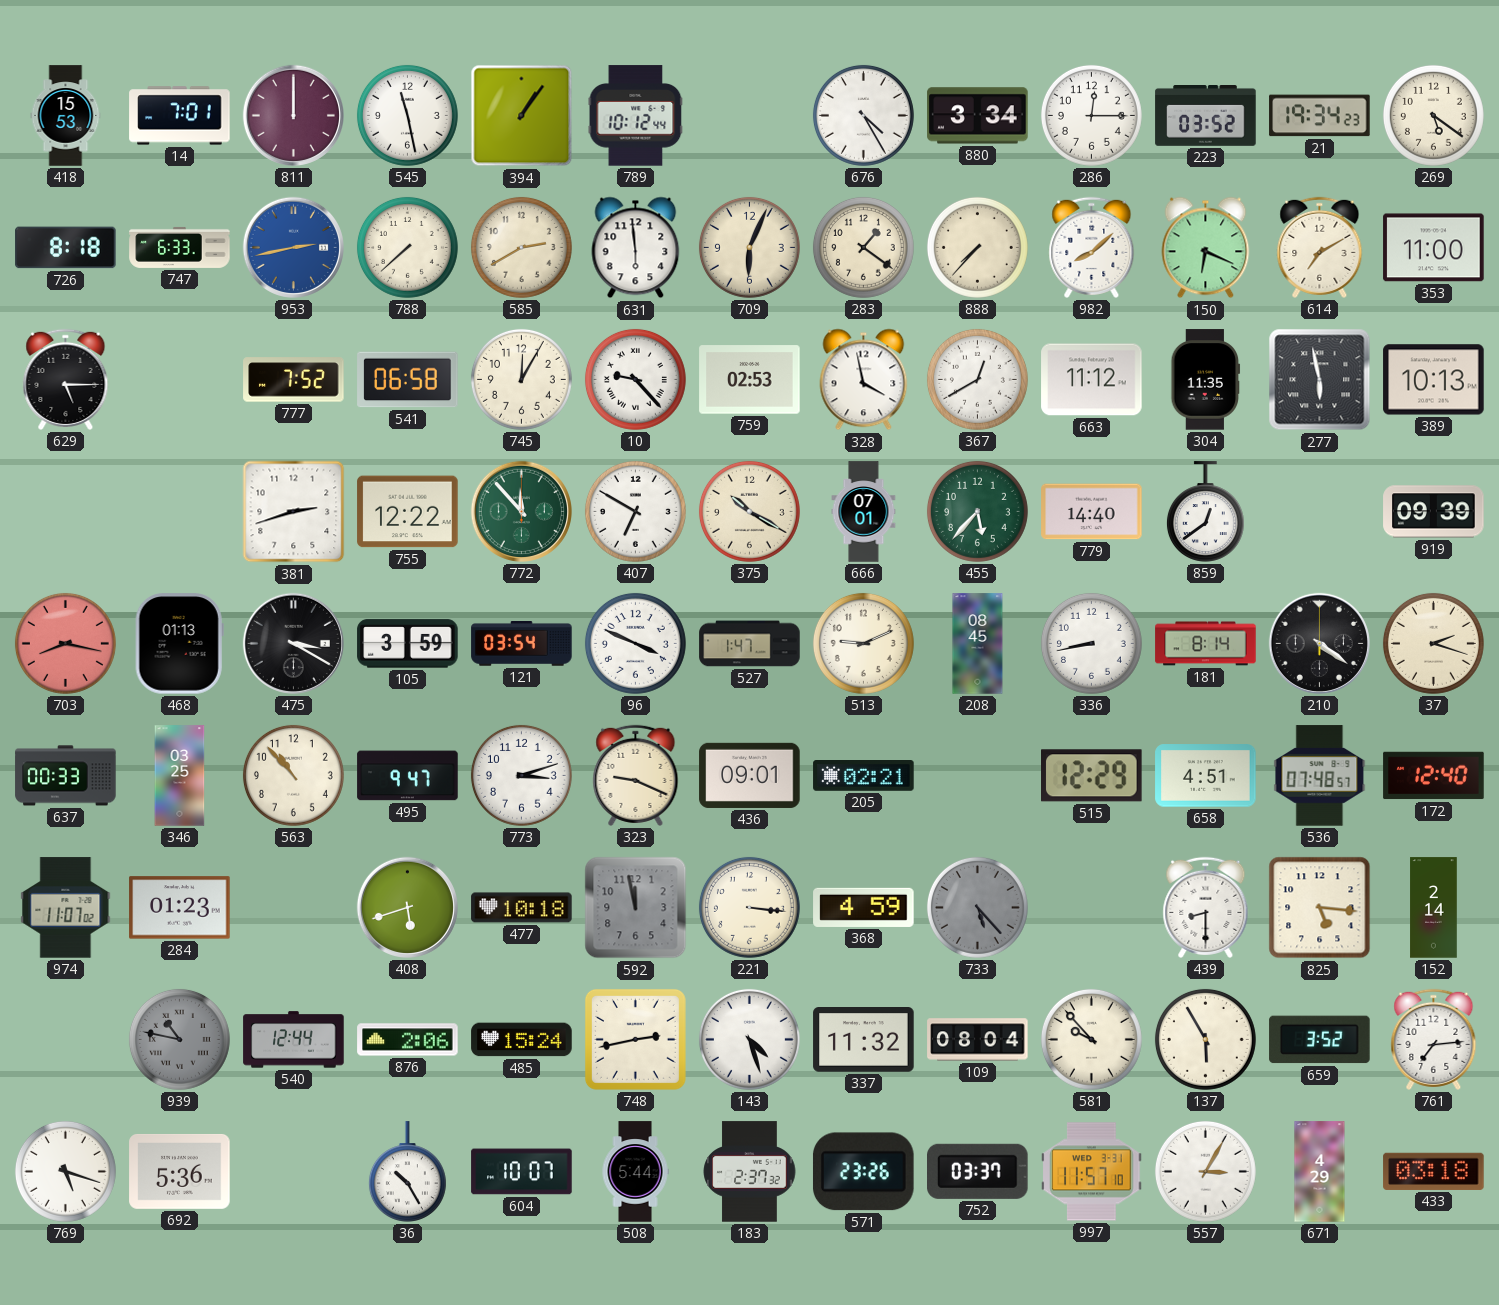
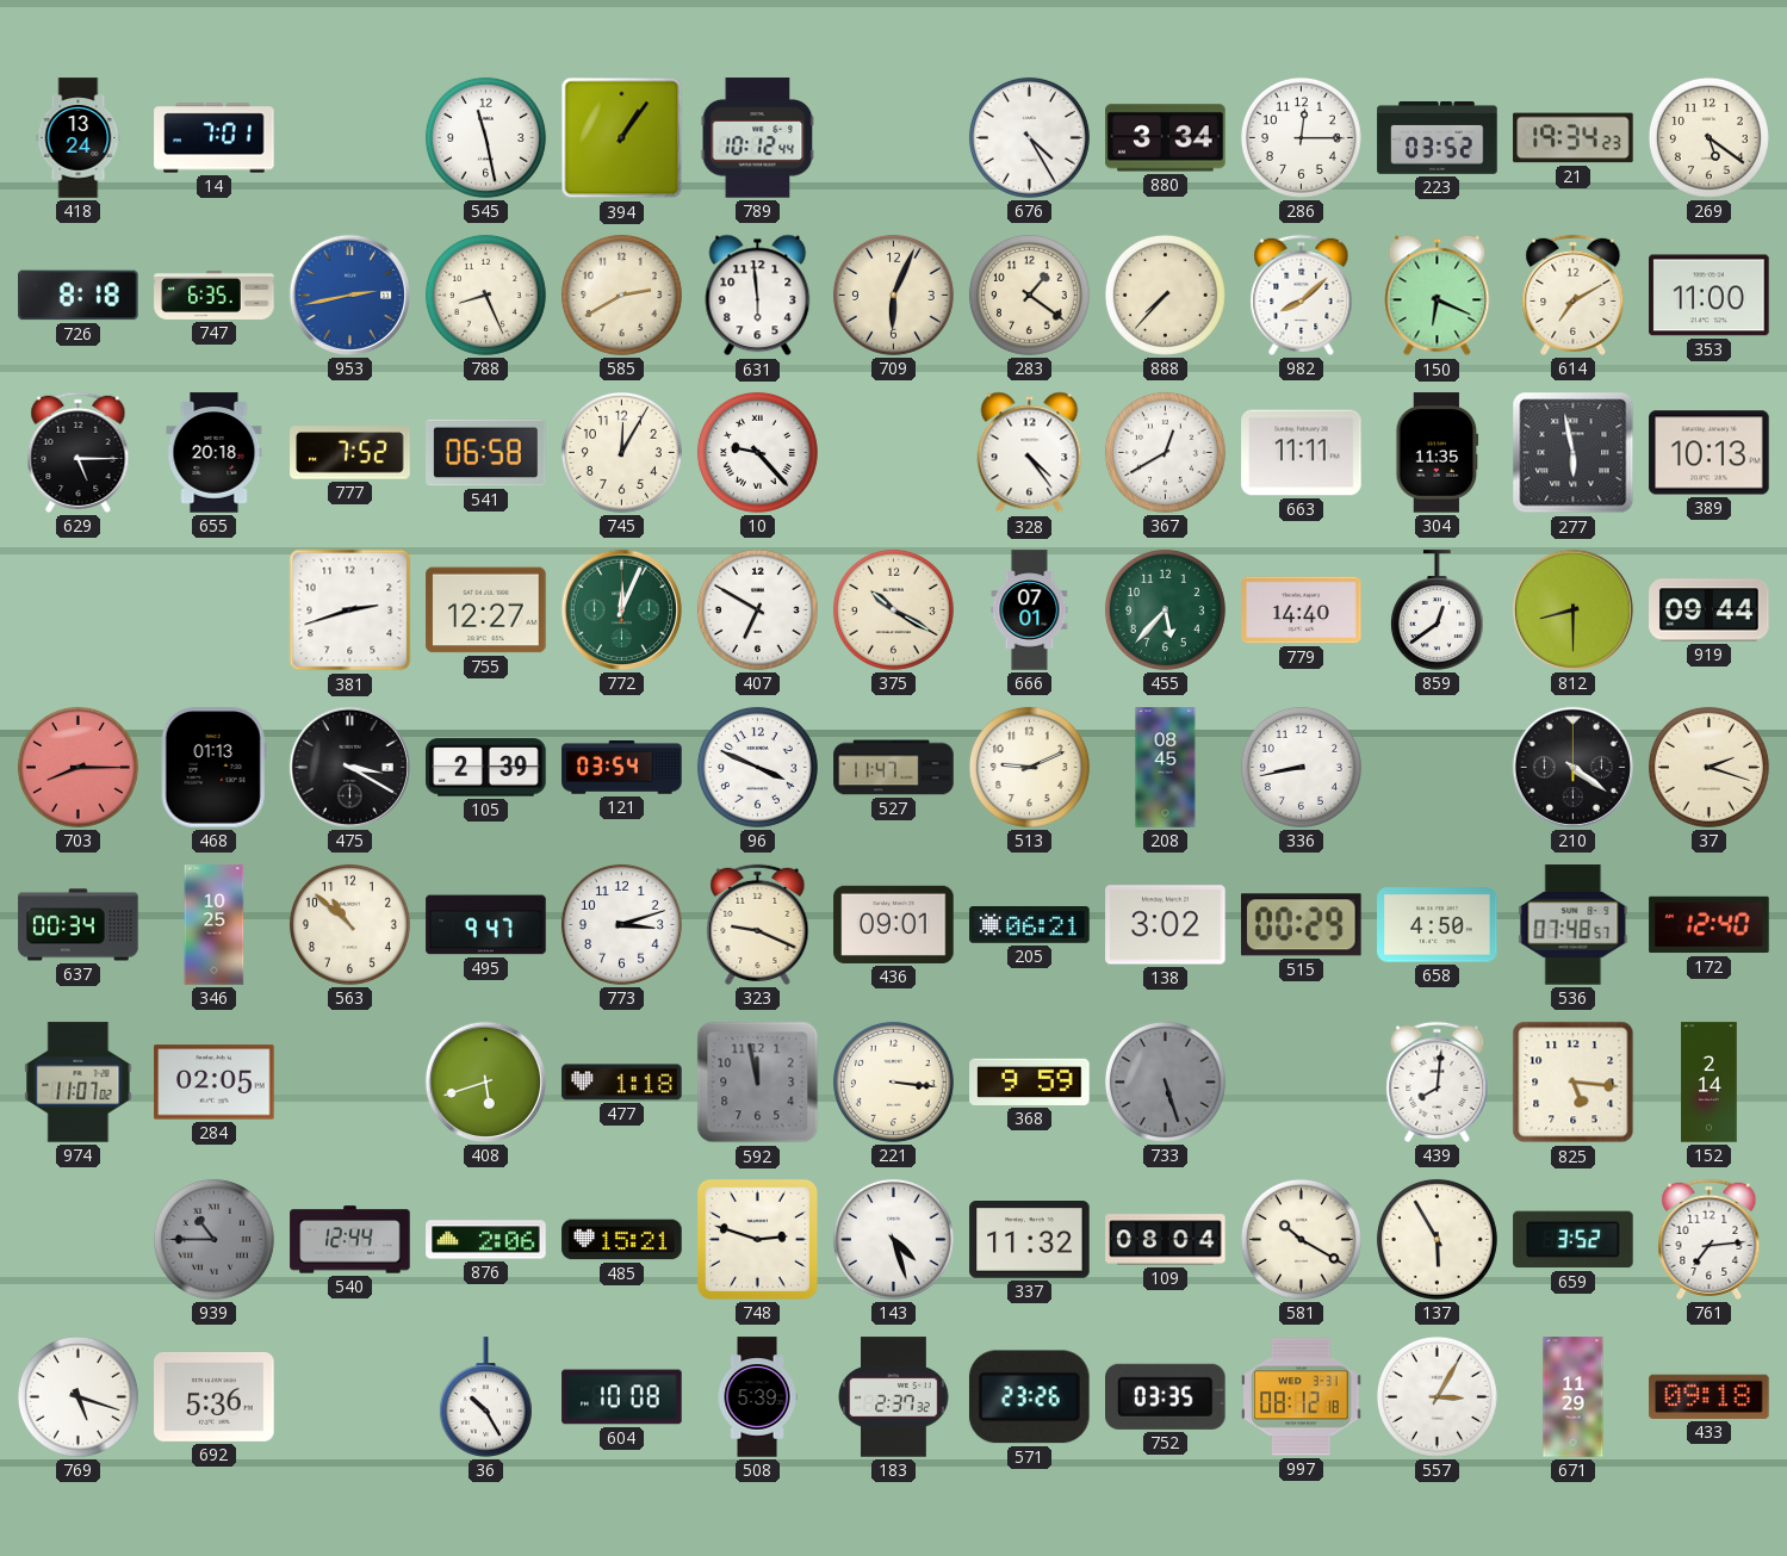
418: 15:53 -> 13:24
811: 12:00 -> none
747: 6:33 -> 6:35
788: 7:38 -> 8:26
655: none -> 20:18
759: 02:53 -> none
328: 3:58 -> 4:24
663: 11:12 -> 11:11
755: 12:22 -> 12:27
772: 11:53 -> 12:04
812: none -> 8:30
919: 09:39 -> 09:44
703: 8:17 -> 8:15
105: 3:59 -> 2:39
527: 1:47 -> 11:47
181: 8:14 -> none
637: 00:33 -> 00:34
346: 03:25 -> 10:25
563: 10:53 -> 10:52
205: 02:21 -> 06:21
138: none -> 3:02
515: 12:29 -> 00:29
658: 4:51 -> 4:50
284: 01:23 -> 02:05
477: 10:18 -> 1:18
368: 4:59 -> 9:59
733: 5:23 -> 5:27
439: 8:30 -> 8:01
939: 10:47 -> 10:45
485: 15:24 -> 15:21
748: 2:43 -> 2:48
581: 9:53 -> 10:20
604: 10:07 -> 10:08
508: 5:44 -> 5:39
752: 03:37 -> 03:35
997: 11:57 -> 08:12
671: 4:29 -> 11:29
433: 03:18 -> 09:18
